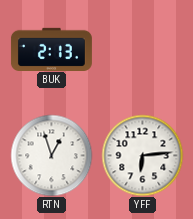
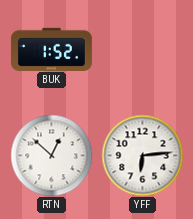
BUK: 2:13 -> 1:52
RTN: 12:57 -> 12:52
